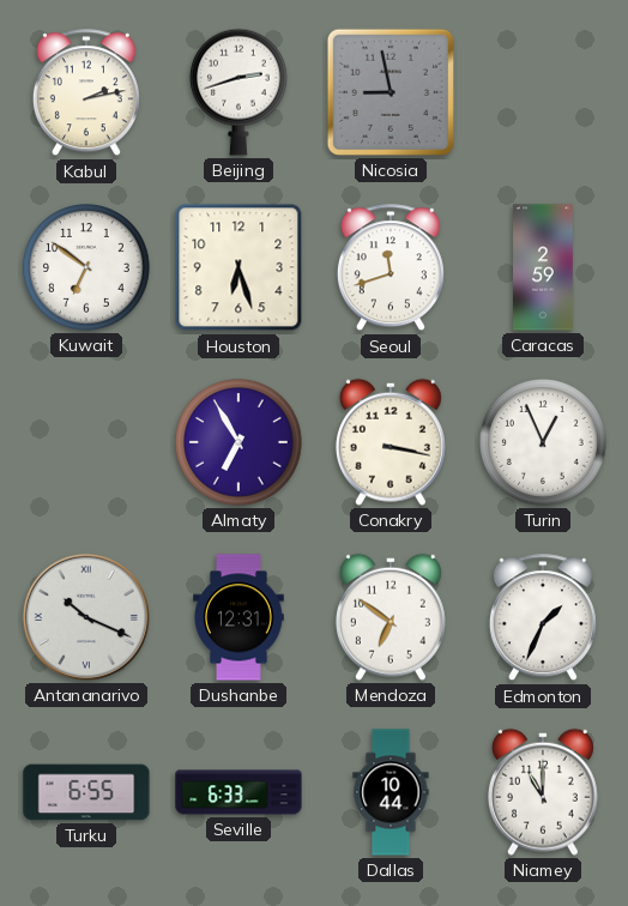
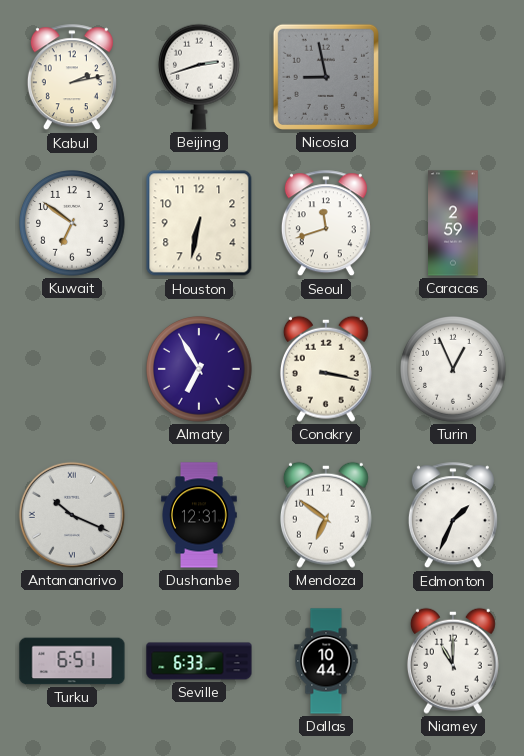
Houston: 6:27 -> 6:32
Turku: 6:55 -> 6:51
